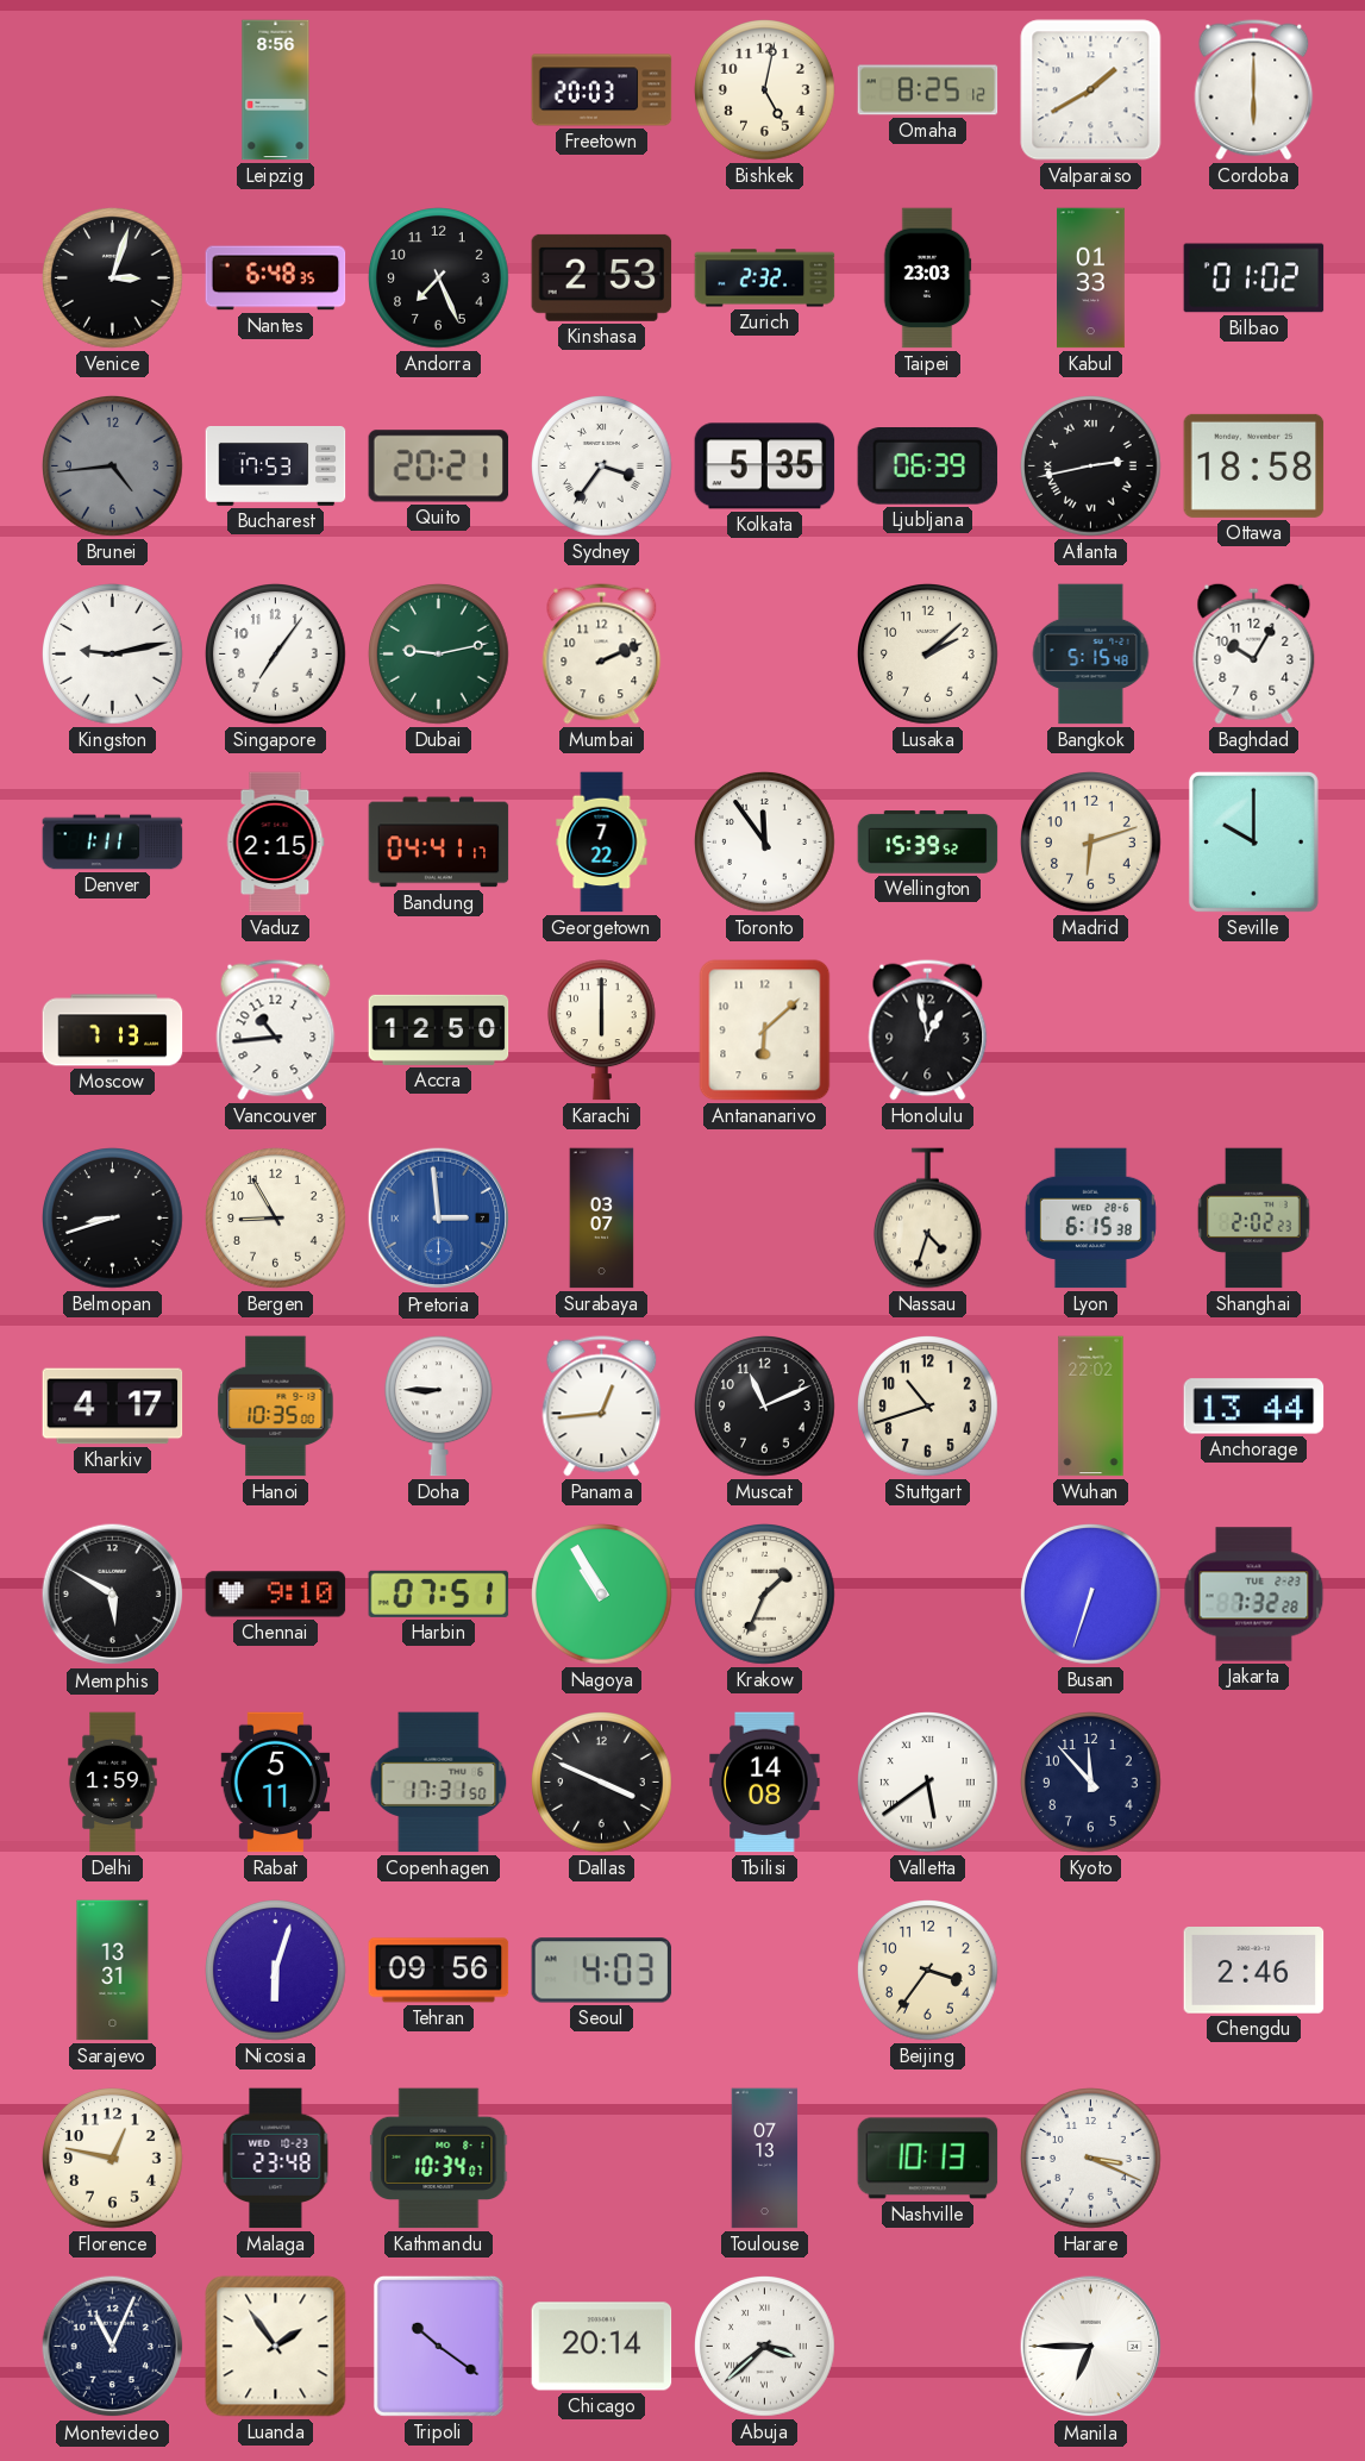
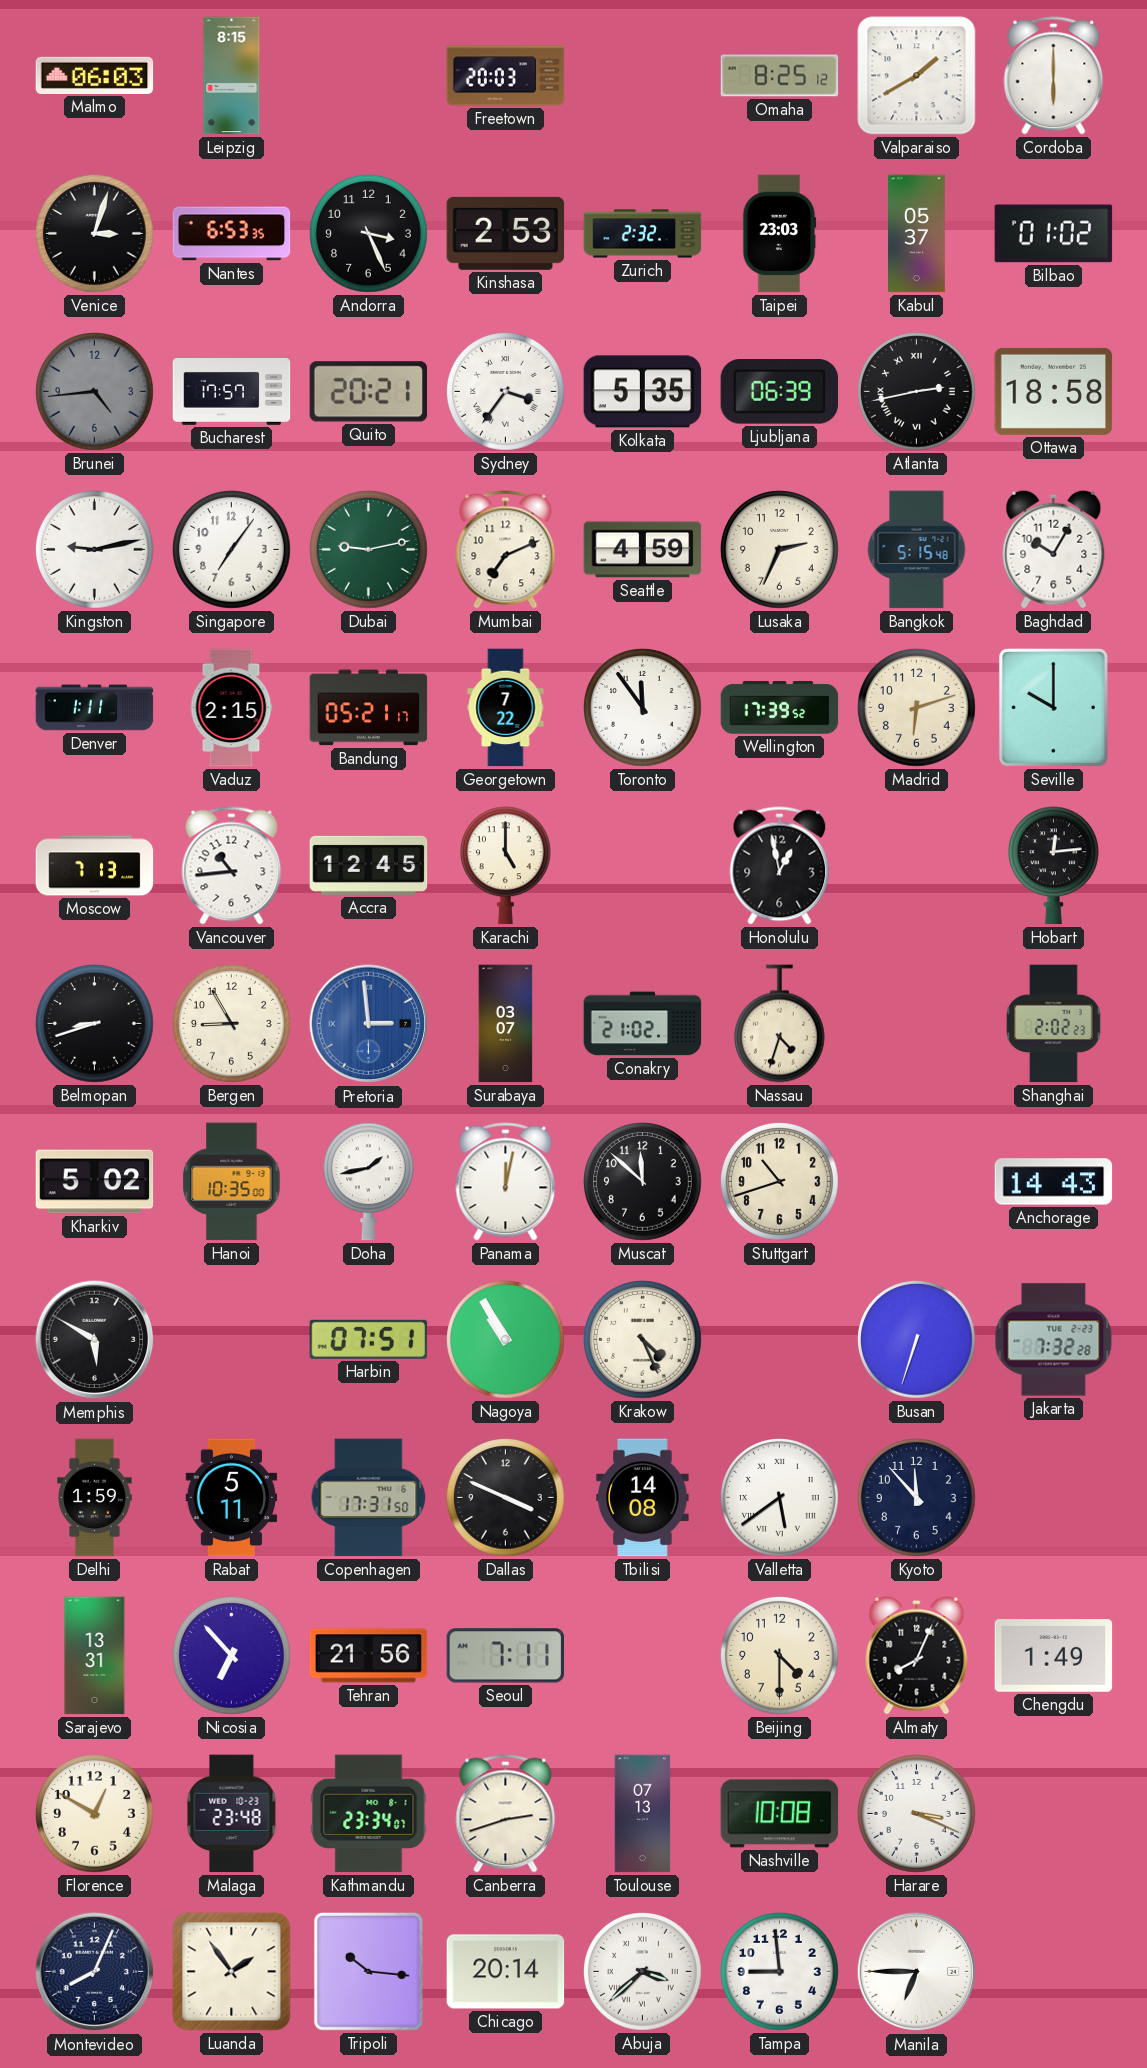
Malmo: none -> 06:03
Leipzig: 8:56 -> 8:15
Bishkek: 5:02 -> none
Nantes: 6:48 -> 6:53
Andorra: 7:26 -> 3:26
Kabul: 01:33 -> 05:37
Bucharest: 17:53 -> 17:57
Mumbai: 2:11 -> 7:11
Seattle: none -> 4:59
Lusaka: 2:08 -> 2:34
Bandung: 04:41 -> 05:21
Wellington: 15:39 -> 17:39
Accra: 12:50 -> 12:45
Karachi: 6:00 -> 5:00
Antananarivo: 6:08 -> none
Hobart: none -> 12:14
Conakry: none -> 21:02
Lyon: 6:15 -> none
Kharkiv: 4:17 -> 5:02
Doha: 8:45 -> 1:43
Panama: 12:44 -> 12:02
Muscat: 11:11 -> 11:52
Wuhan: 22:02 -> none
Anchorage: 13:44 -> 14:43
Chennai: 9:10 -> none
Krakow: 1:34 -> 4:26
Nicosia: 6:03 -> 6:53
Tehran: 09:56 -> 21:56
Seoul: 4:03 -> 7:11
Beijing: 3:36 -> 4:30
Almaty: none -> 8:04
Chengdu: 2:46 -> 1:49
Florence: 12:47 -> 12:50
Kathmandu: 10:34 -> 23:34
Canberra: none -> 2:42
Nashville: 10:13 -> 10:08
Montevideo: 11:04 -> 8:04
Tripoli: 10:21 -> 10:16
Tampa: none -> 8:59
